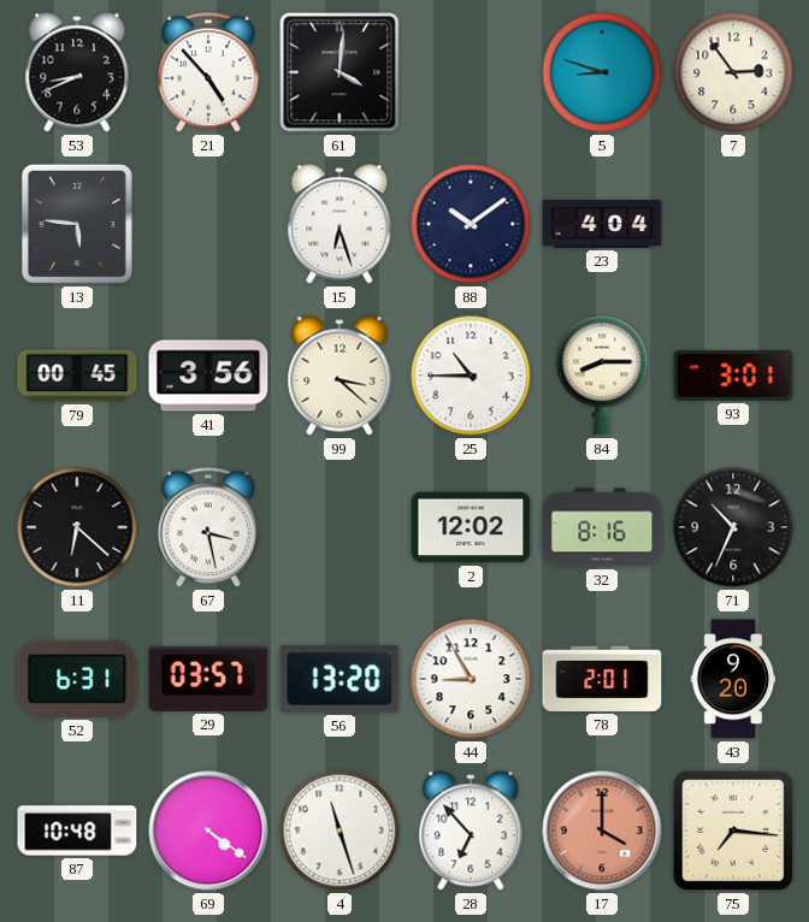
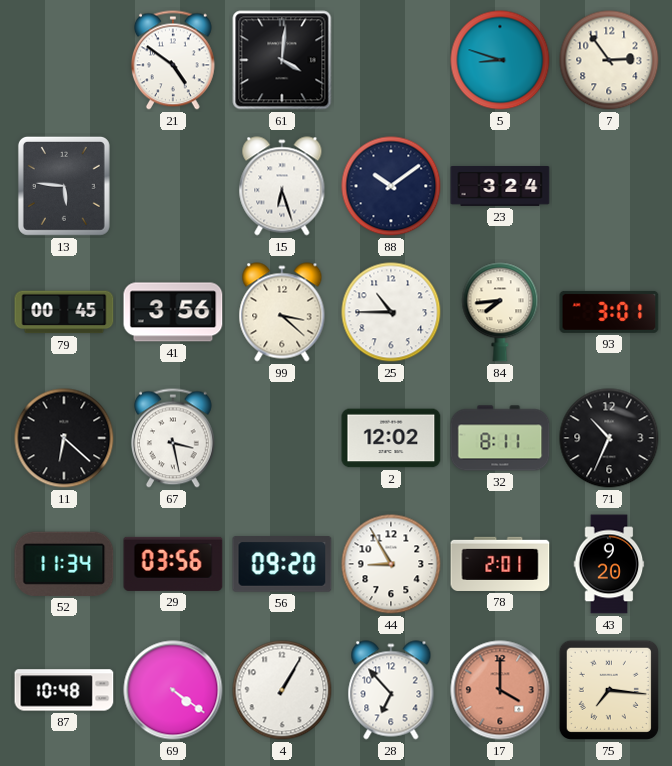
53: 8:41 -> none
21: 4:53 -> 4:51
23: 4:04 -> 3:24
84: 8:15 -> 7:44
32: 8:16 -> 8:11
52: 6:31 -> 11:34
29: 03:57 -> 03:56
56: 13:20 -> 09:20
4: 11:27 -> 1:05
